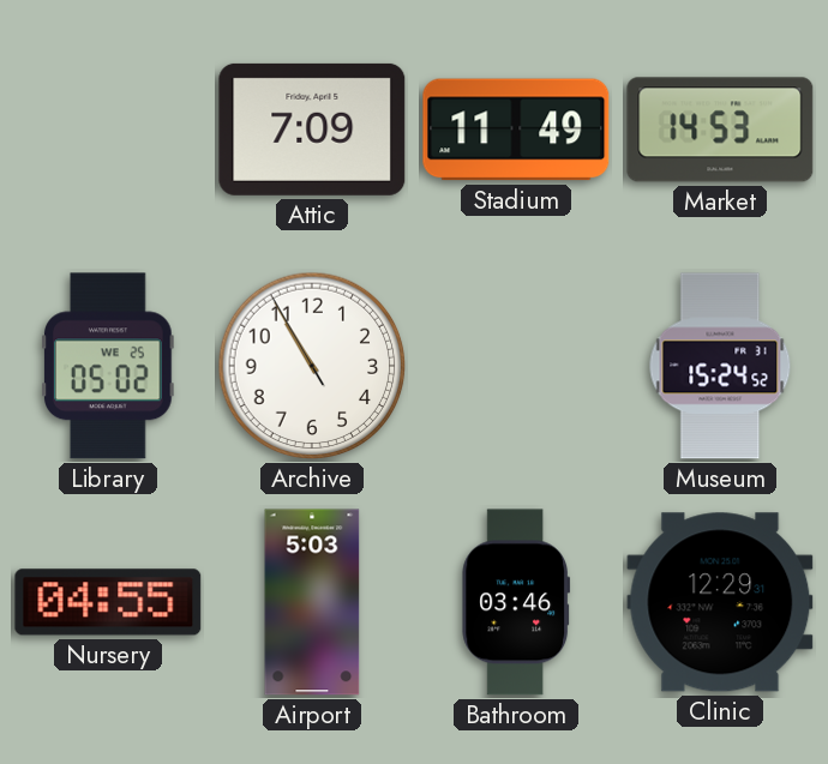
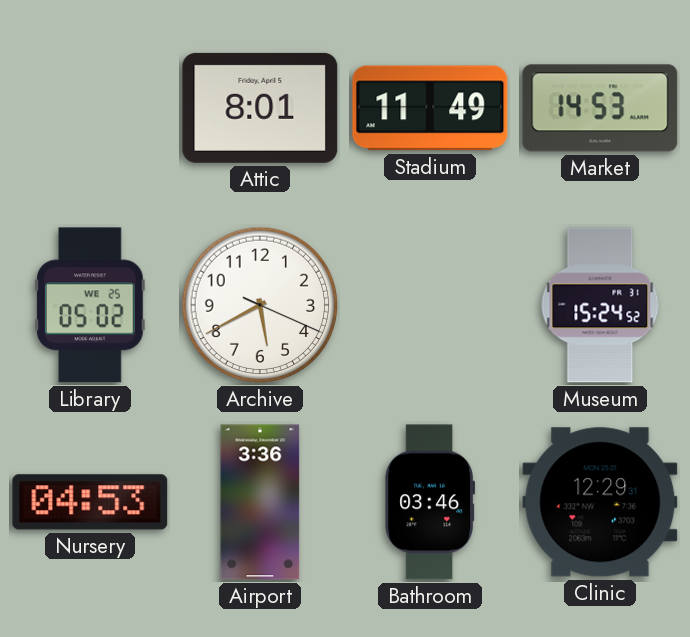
Attic: 7:09 -> 8:01
Archive: 10:54 -> 5:40
Nursery: 04:55 -> 04:53
Airport: 5:03 -> 3:36
